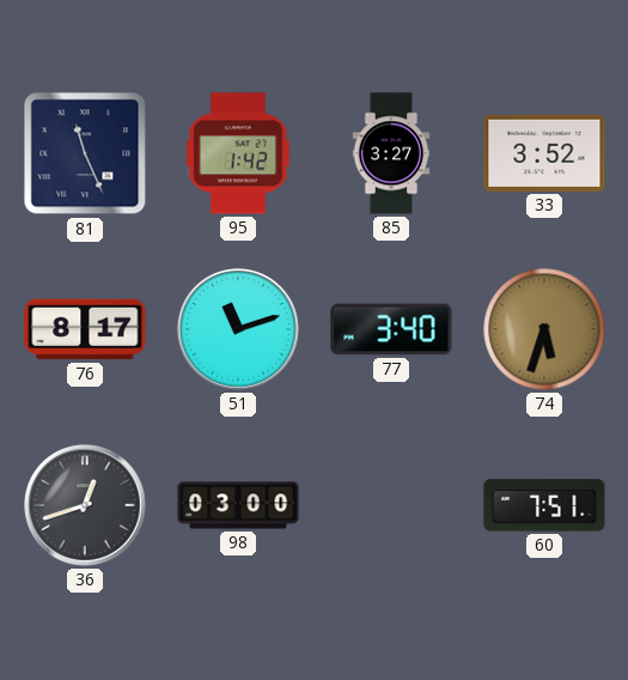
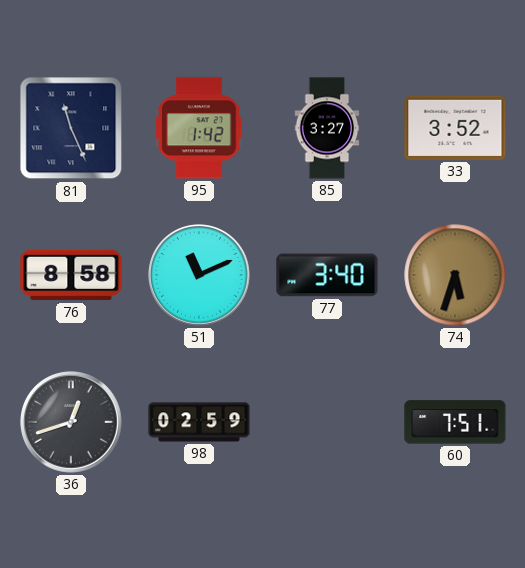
76: 8:17 -> 8:58
51: 11:12 -> 11:11
98: 03:00 -> 02:59
